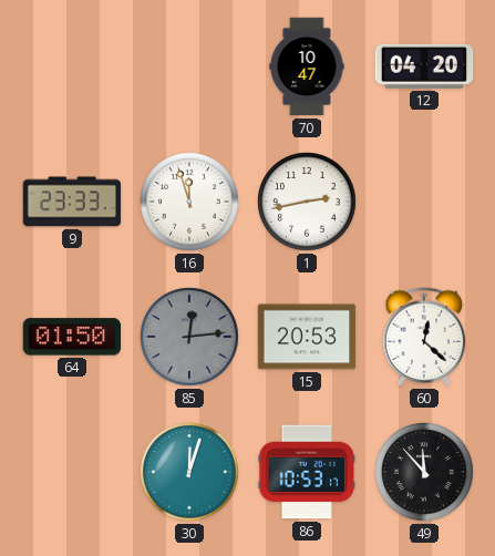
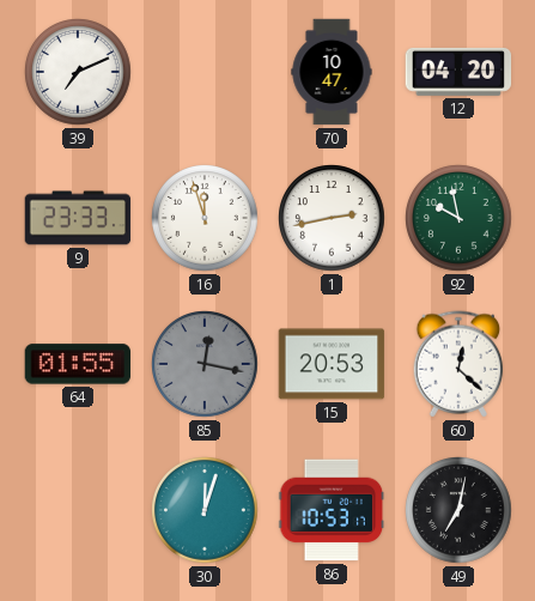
39: none -> 7:11
92: none -> 9:58
64: 01:50 -> 01:55
85: 12:14 -> 12:17
49: 11:53 -> 7:02
